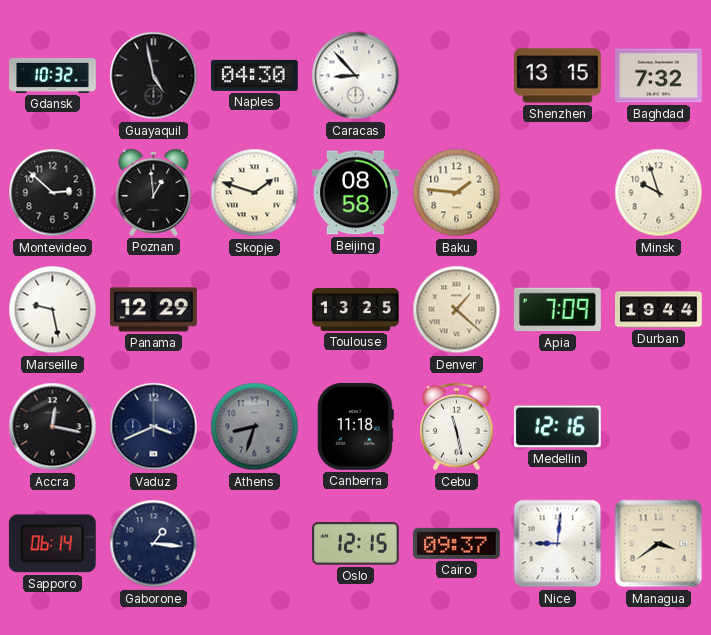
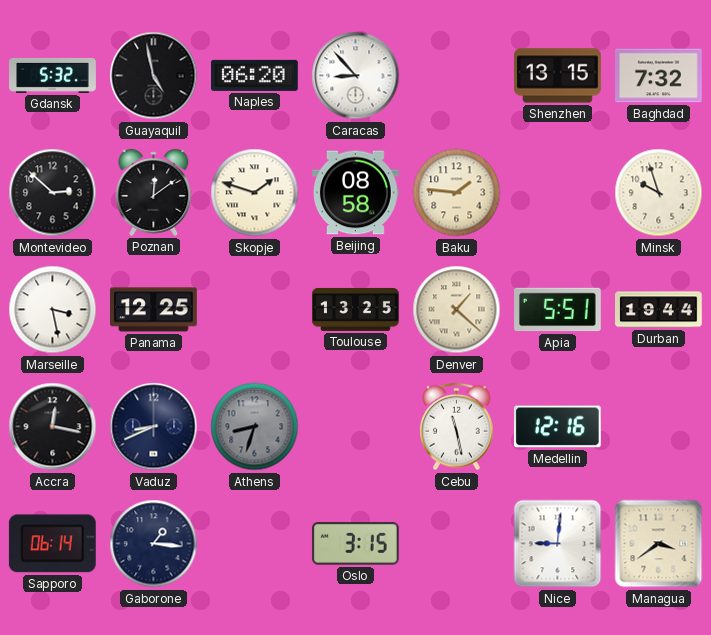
Gdansk: 10:32 -> 5:32
Naples: 04:30 -> 06:20
Poznan: 12:59 -> 12:09
Marseille: 9:28 -> 3:28
Panama: 12:29 -> 12:25
Apia: 7:09 -> 5:51
Vaduz: 3:41 -> 8:41
Canberra: 11:18 -> none
Oslo: 12:15 -> 3:15
Cairo: 09:37 -> none
